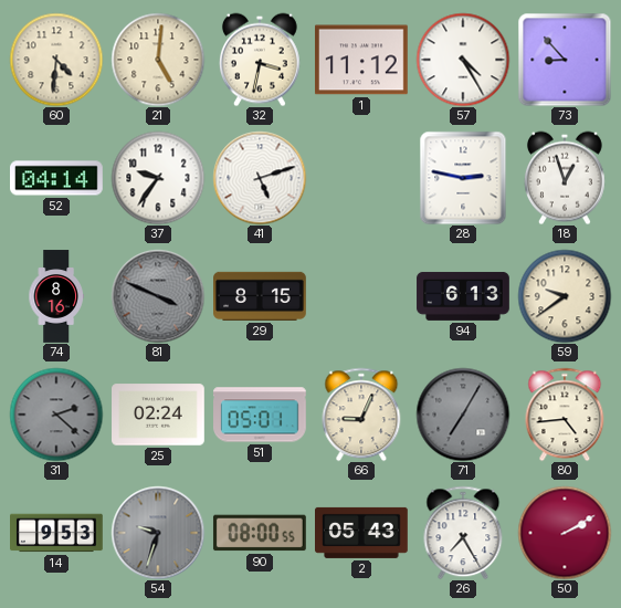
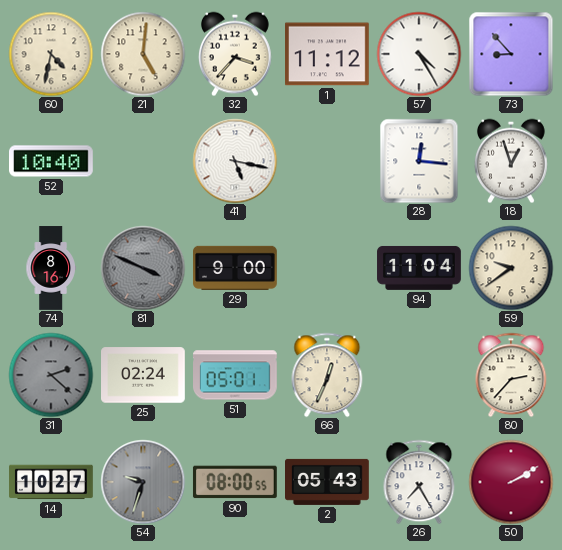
60: 4:31 -> 4:32
32: 3:32 -> 3:37
52: 04:14 -> 10:40
37: 9:36 -> none
41: 5:12 -> 5:17
28: 2:47 -> 12:16
29: 8:15 -> 9:00
94: 6:13 -> 11:04
66: 9:04 -> 12:34
71: 7:05 -> none
80: 4:44 -> 2:37
14: 9:53 -> 10:27
